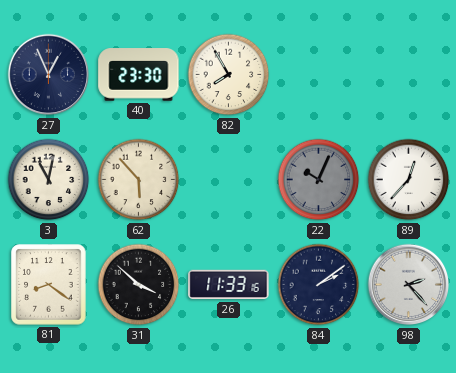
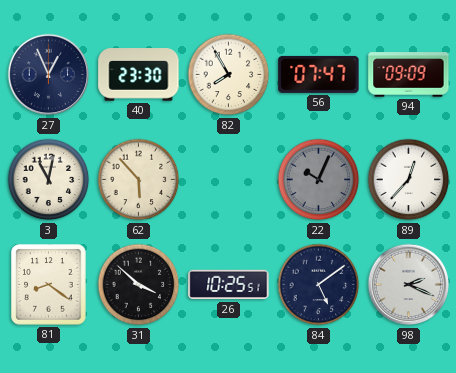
56: none -> 07:47
94: none -> 09:09
26: 11:33 -> 10:25
84: 2:09 -> 5:09
98: 2:23 -> 2:19
